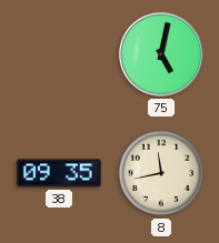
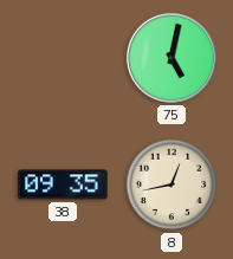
8: 11:43 -> 12:43
